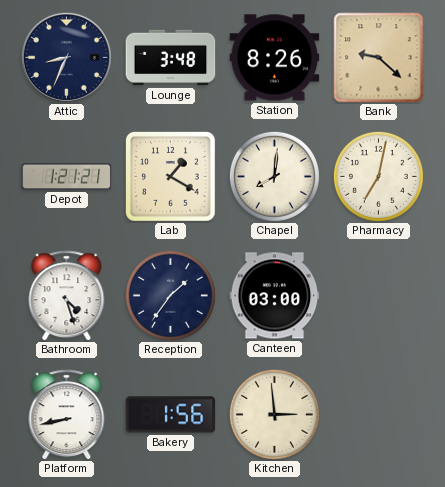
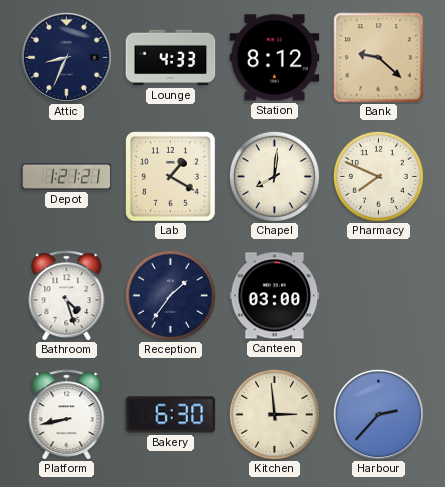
Lounge: 3:48 -> 4:33
Station: 8:26 -> 8:12
Pharmacy: 7:02 -> 7:49
Bakery: 1:56 -> 6:30
Harbour: none -> 2:37
